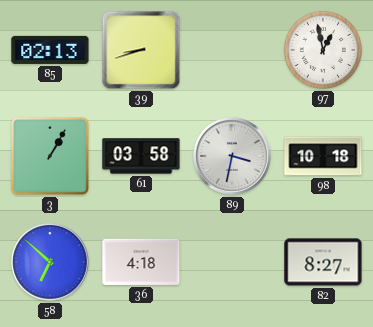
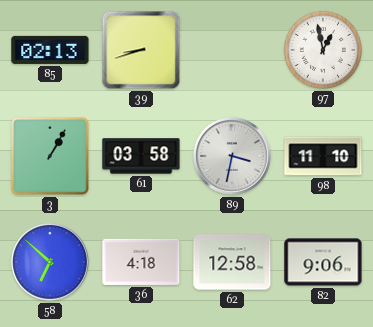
98: 10:18 -> 11:10
62: none -> 12:58
82: 8:27 -> 9:06
